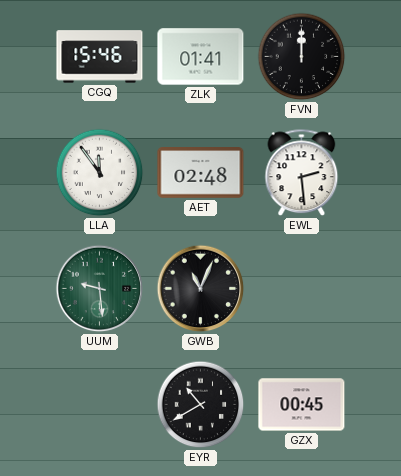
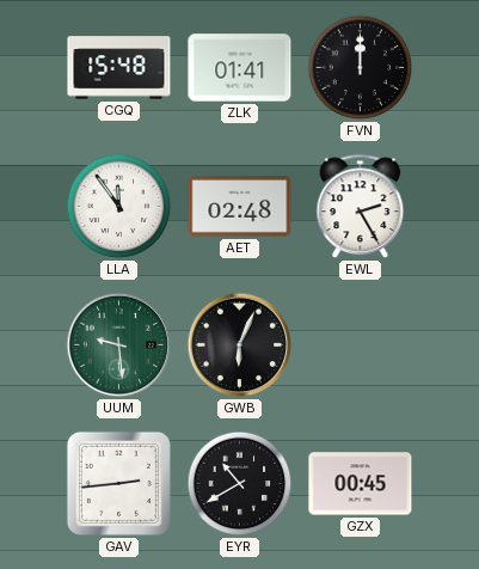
CGQ: 15:46 -> 15:48
EWL: 2:29 -> 2:25
GWB: 11:04 -> 6:04
GAV: none -> 2:44
